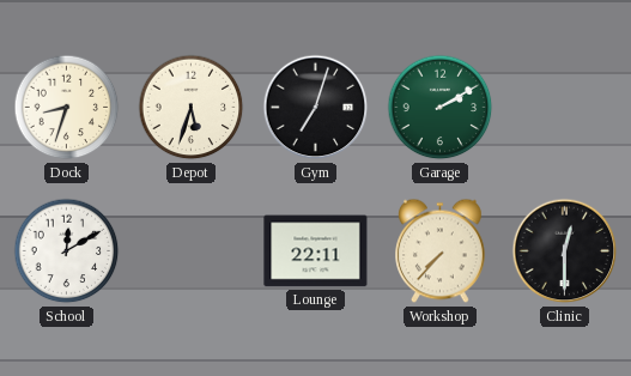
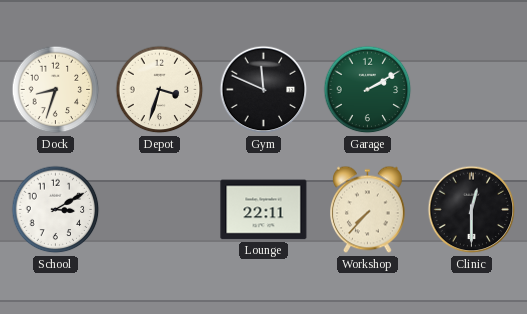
Depot: 5:33 -> 3:33
Gym: 7:03 -> 11:49
School: 12:10 -> 3:10
